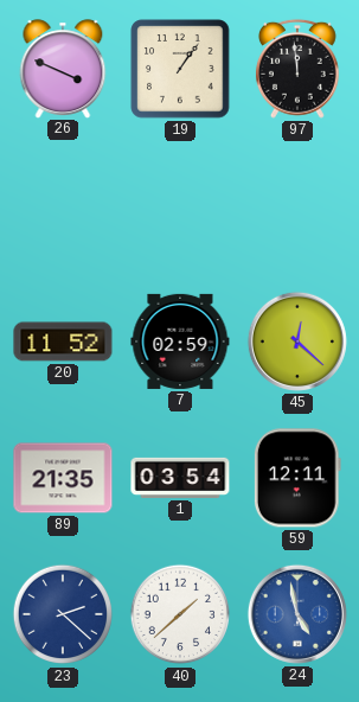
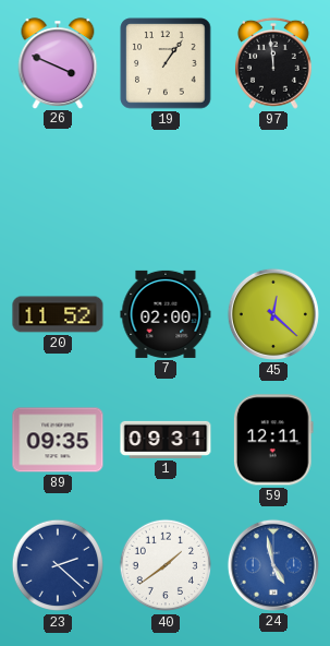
7: 02:59 -> 02:00
89: 21:35 -> 09:35
1: 03:54 -> 09:31
40: 1:38 -> 1:39
